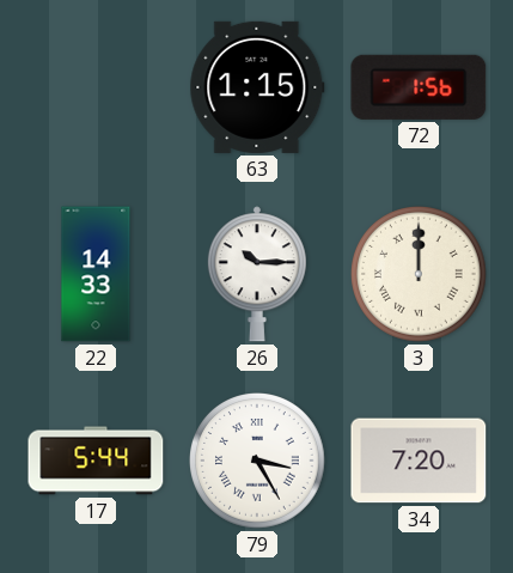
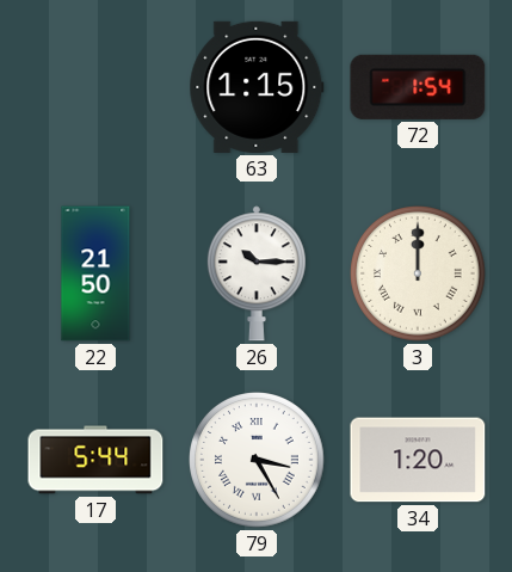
72: 1:56 -> 1:54
22: 14:33 -> 21:50
34: 7:20 -> 1:20
